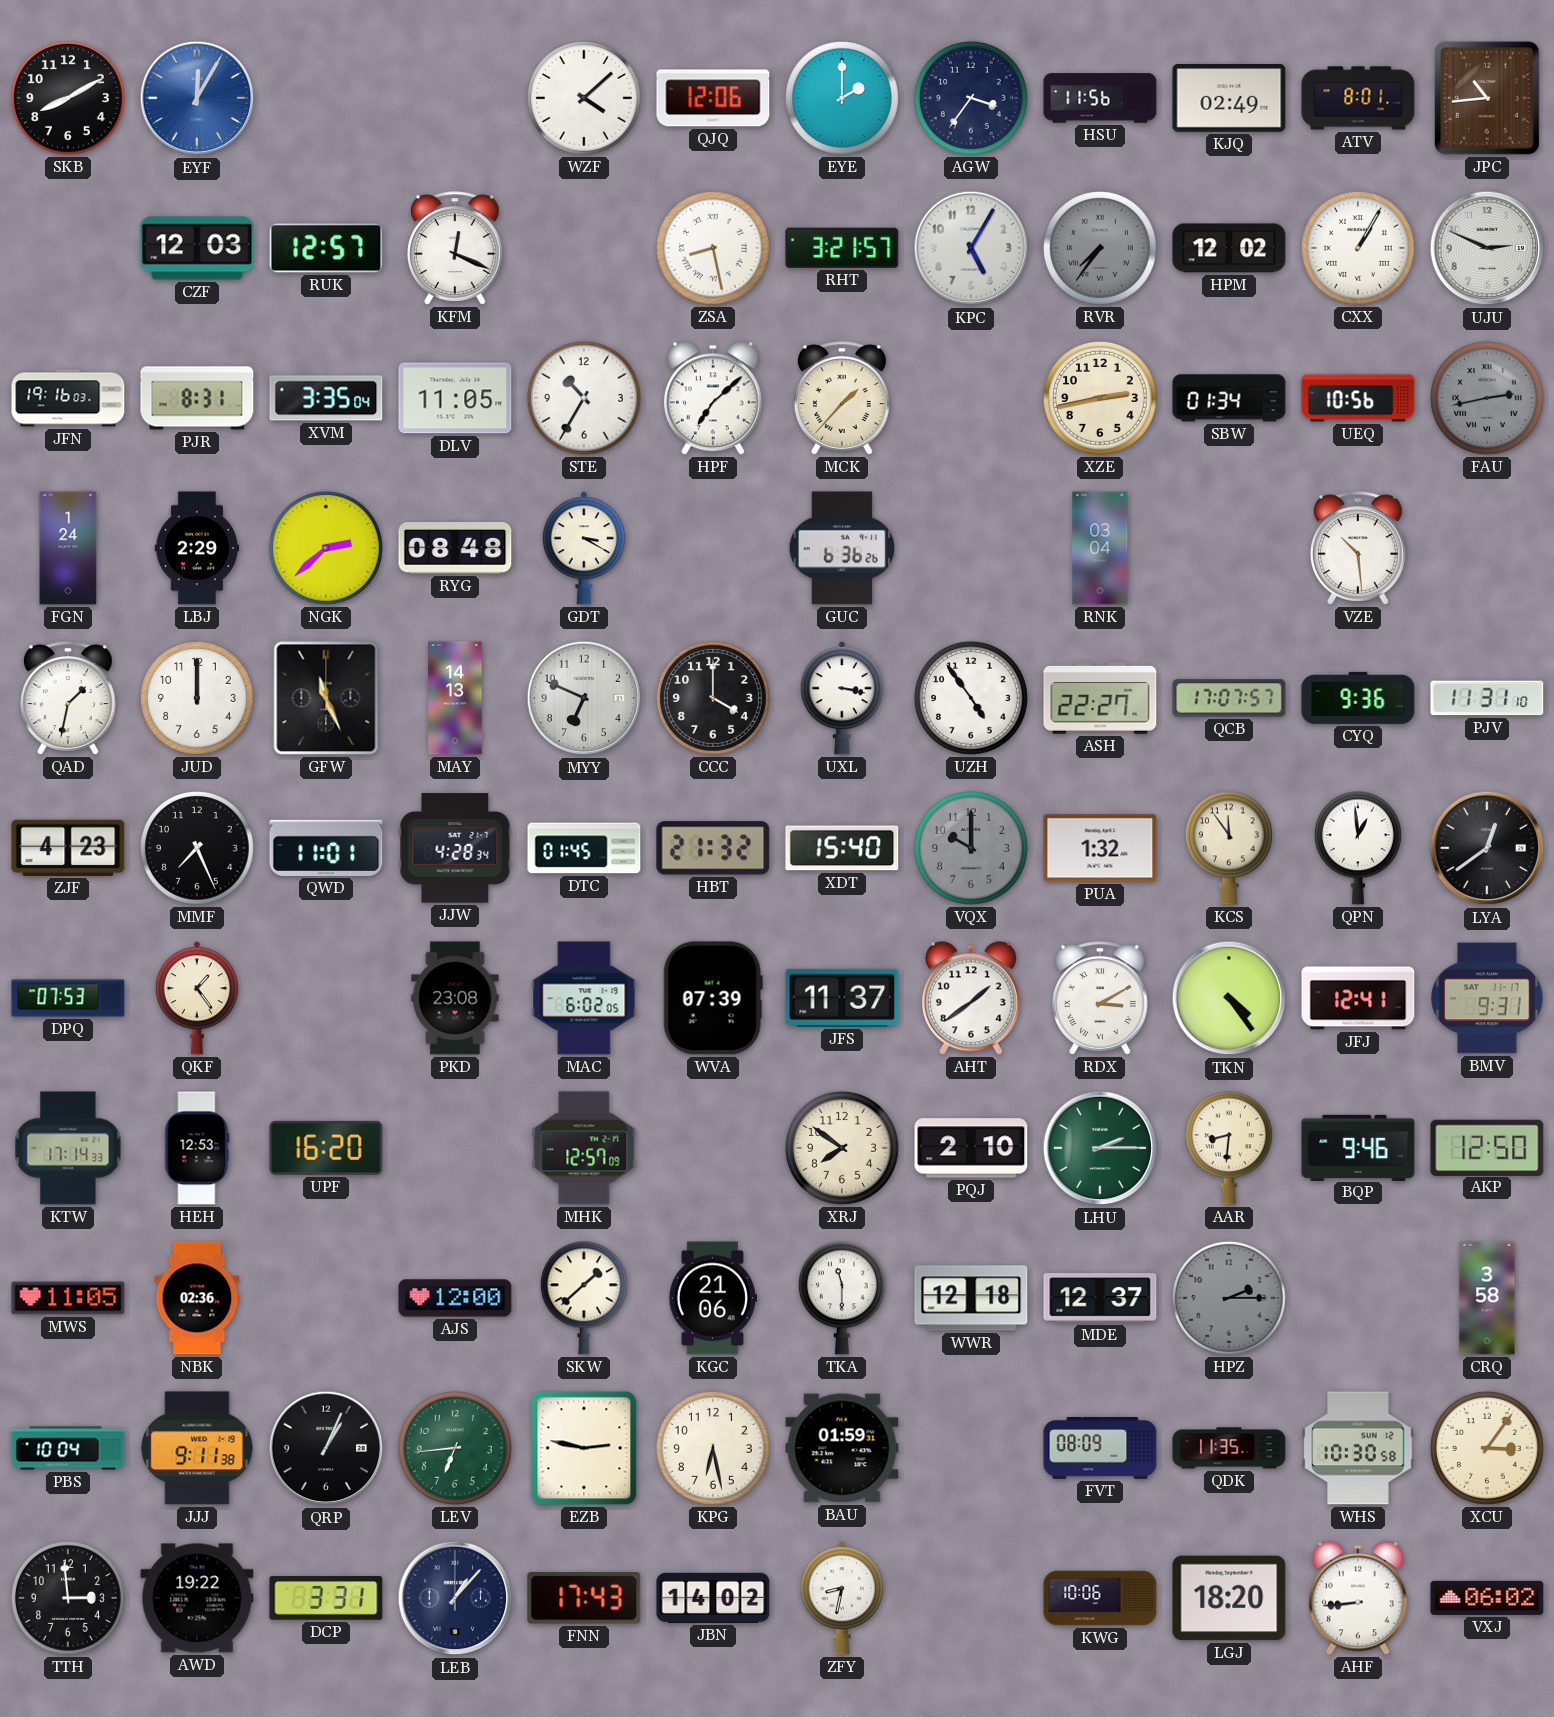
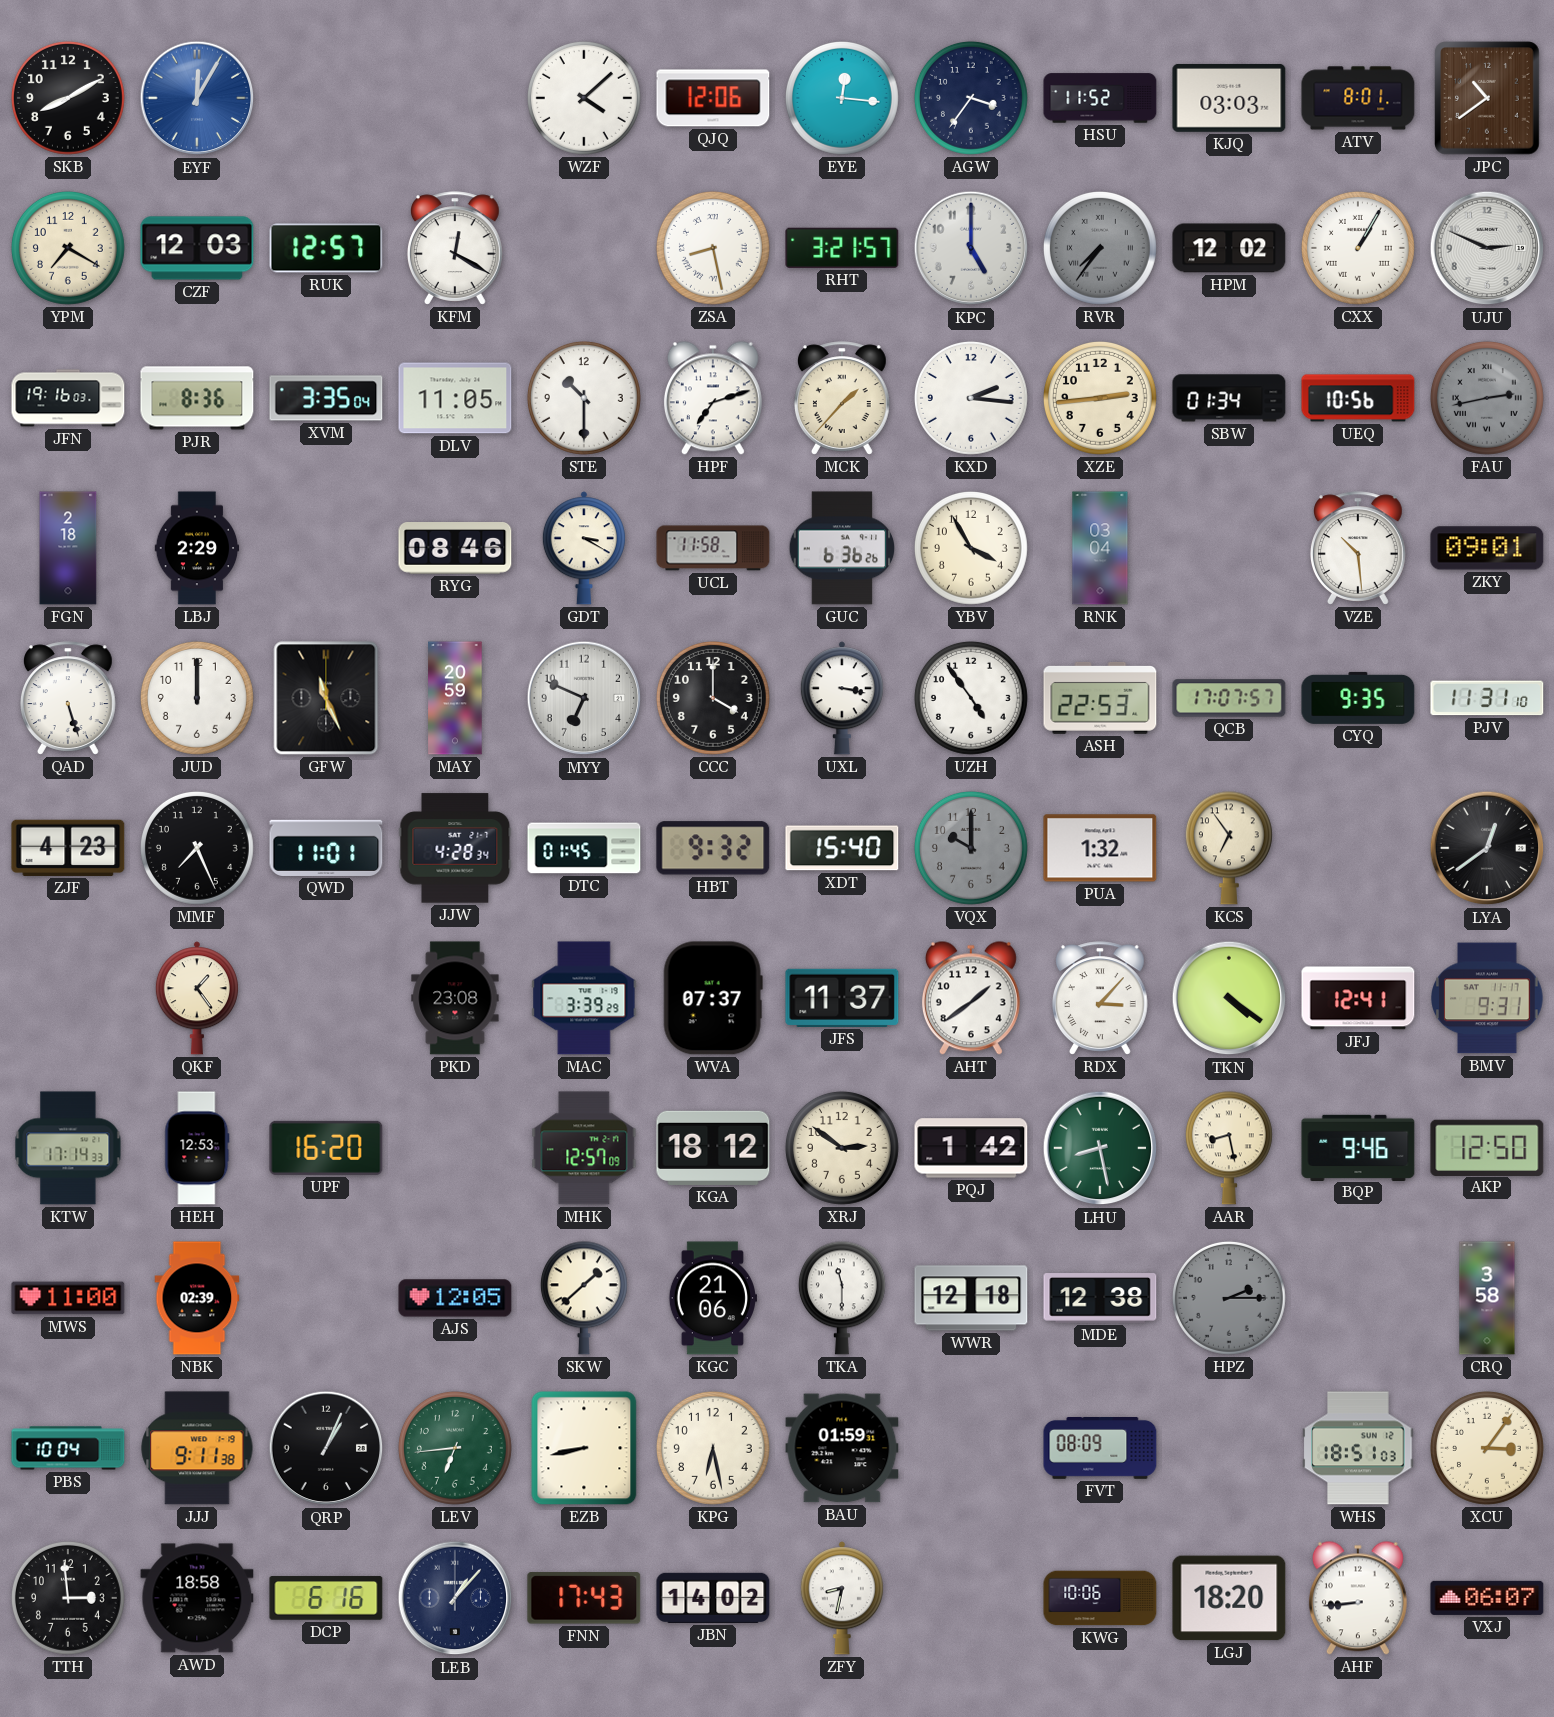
EYE: 2:00 -> 12:16
HSU: 11:56 -> 11:52
KJQ: 02:49 -> 03:03
JPC: 10:44 -> 10:39
YPM: none -> 7:20
KFM: 12:19 -> 12:20
KPC: 5:05 -> 5:00
PJR: 8:31 -> 8:36
STE: 10:35 -> 10:30
HPF: 7:08 -> 7:12
KXD: none -> 2:16
XZE: 2:43 -> 2:44
FGN: 1:24 -> 2:18
NGK: 2:38 -> none
RYG: 08:48 -> 08:46
UCL: none -> 11:58
YBV: none -> 3:55
ZKY: none -> 09:01
QAD: 1:32 -> 5:27
MAY: 14:13 -> 20:59
ASH: 22:27 -> 22:53
CYQ: 9:36 -> 9:35
HBT: 21:32 -> 9:32
KCS: 11:54 -> 6:54
QPN: 12:59 -> none
DPQ: 07:53 -> none
MAC: 6:02 -> 3:39
WVA: 07:39 -> 07:37
RDX: 3:10 -> 3:07
TKN: 4:24 -> 4:21
KGA: none -> 18:12
XRJ: 7:51 -> 2:51
PQJ: 2:10 -> 1:42
LHU: 2:15 -> 8:28
AAR: 8:31 -> 8:28
MWS: 11:05 -> 11:00
NBK: 02:36 -> 02:39
AJS: 12:00 -> 12:05
MDE: 12:37 -> 12:38
EZB: 2:47 -> 8:43
QDK: 11:35 -> none
WHS: 10:30 -> 18:51
AWD: 19:22 -> 18:58
DCP: 3:31 -> 6:16
VXJ: 06:02 -> 06:07
